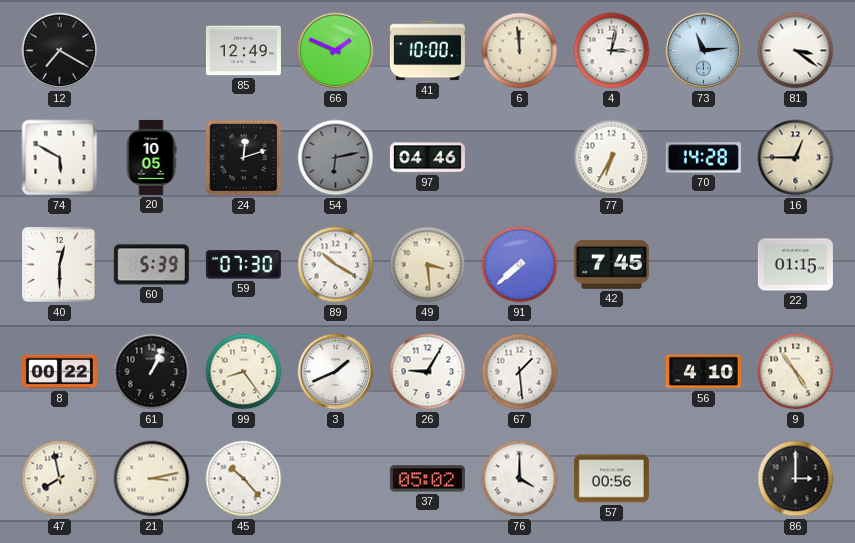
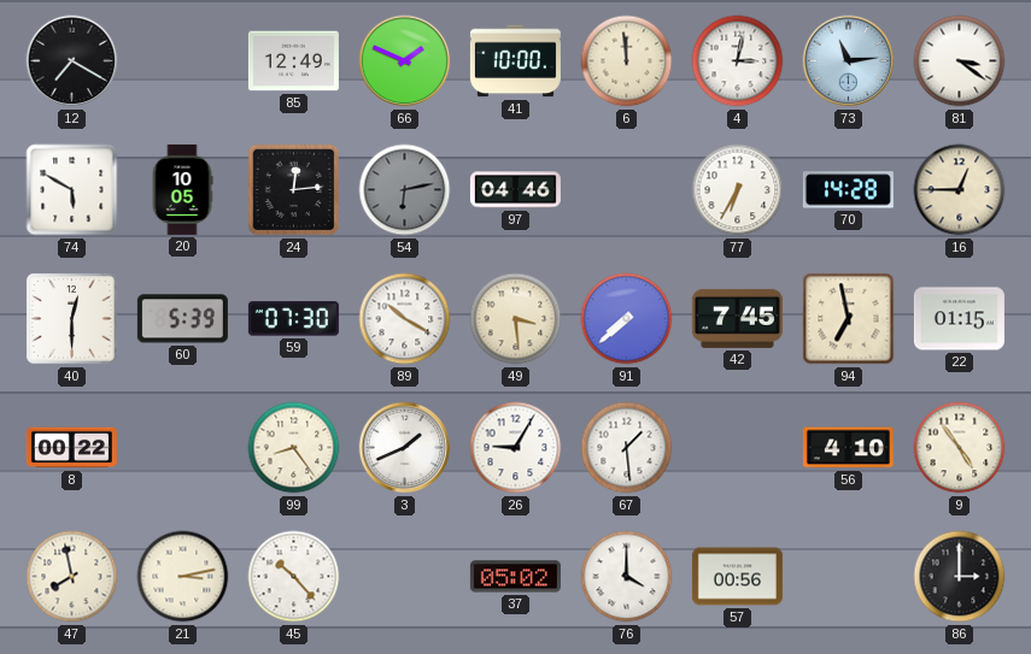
24: 12:12 -> 12:14
94: none -> 6:58
61: 1:04 -> none
